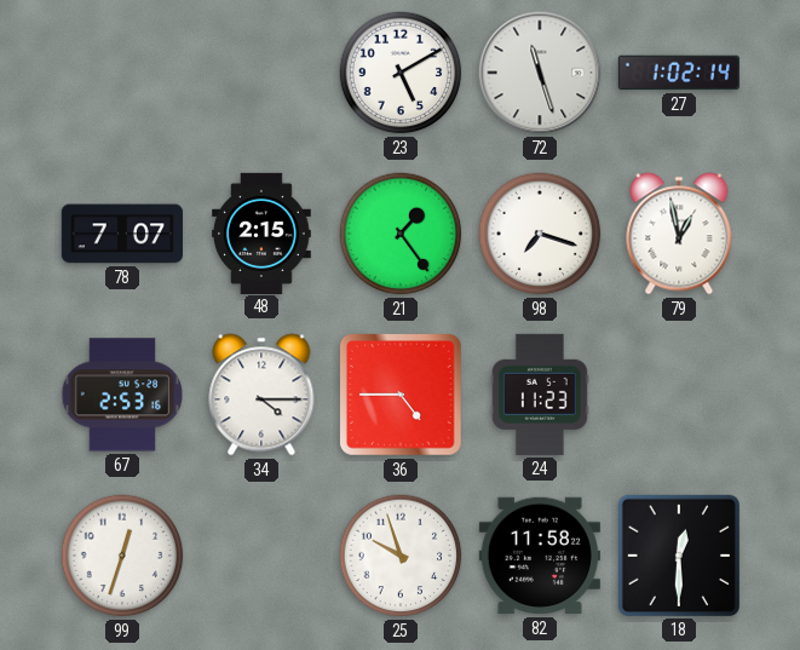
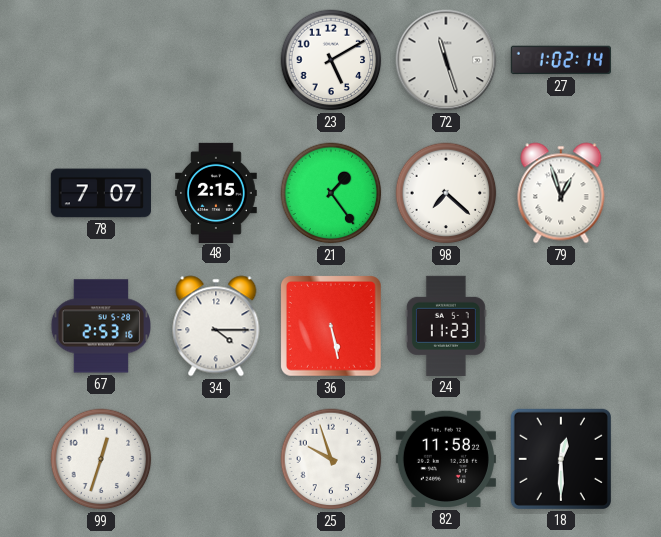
98: 7:18 -> 7:22
79: 12:58 -> 12:57
36: 4:45 -> 5:28
